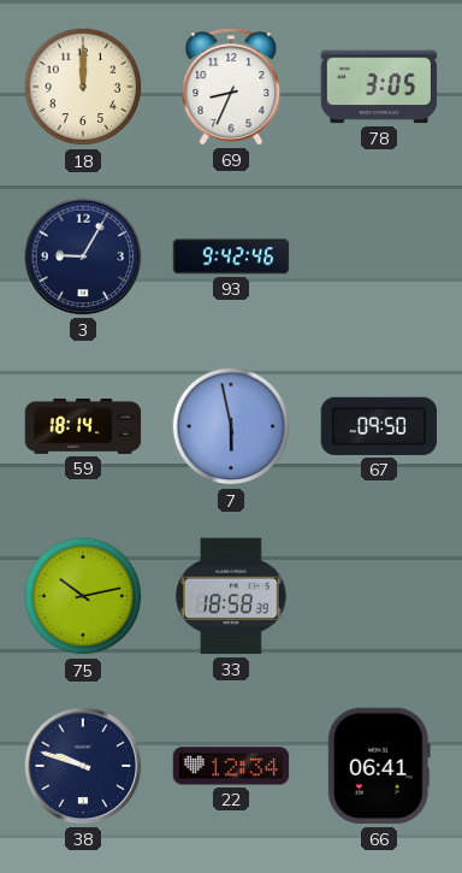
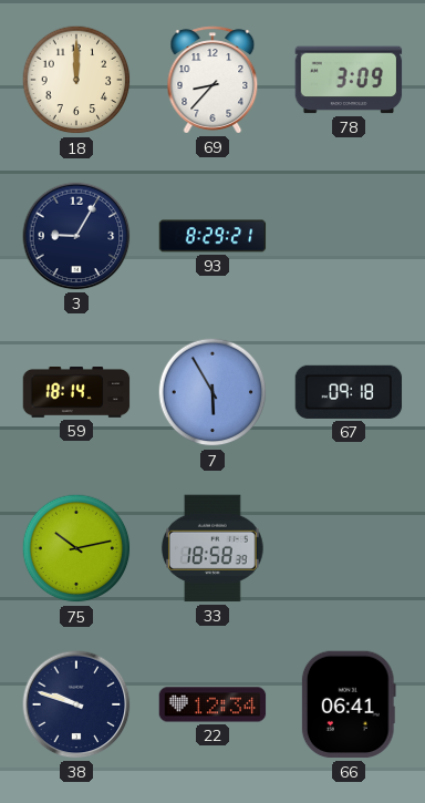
69: 8:34 -> 8:37
78: 3:05 -> 3:09
93: 9:42 -> 8:29
7: 5:58 -> 5:55
67: 09:50 -> 09:18
